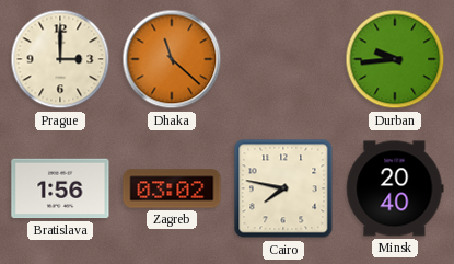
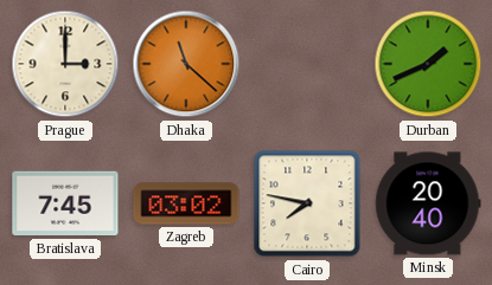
Durban: 9:44 -> 1:41
Bratislava: 1:56 -> 7:45
